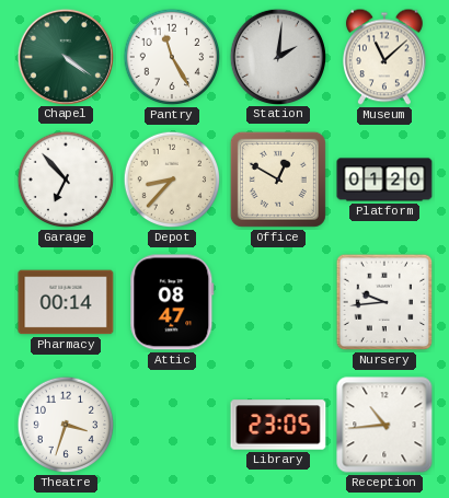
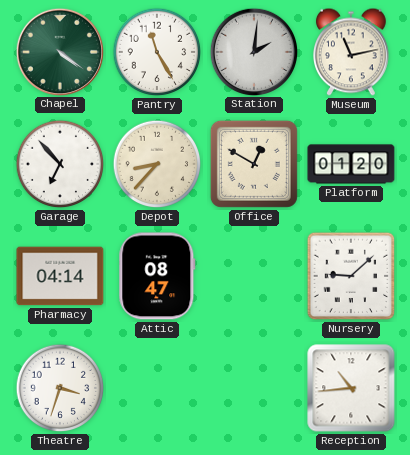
Museum: 11:08 -> 11:13
Pharmacy: 00:14 -> 04:14
Nursery: 9:44 -> 9:08
Library: 23:05 -> none
